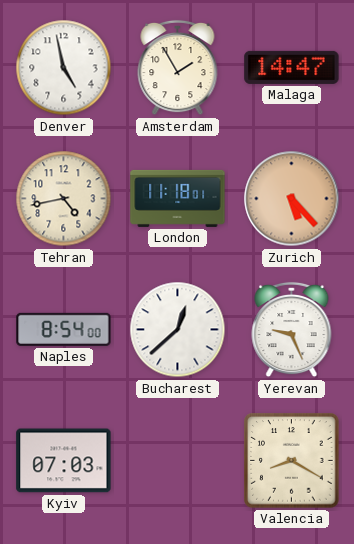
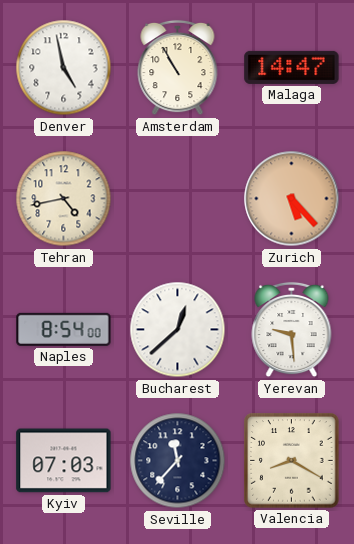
Amsterdam: 1:55 -> 10:55
London: 11:18 -> none
Yerevan: 9:26 -> 9:29
Seville: none -> 11:37
